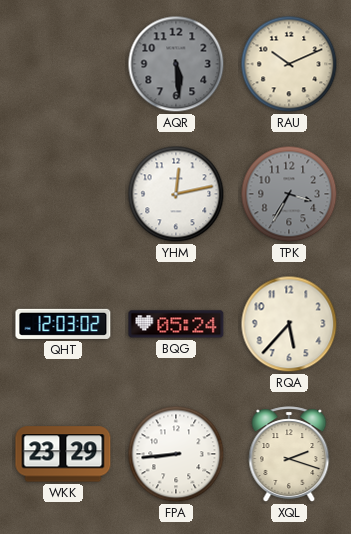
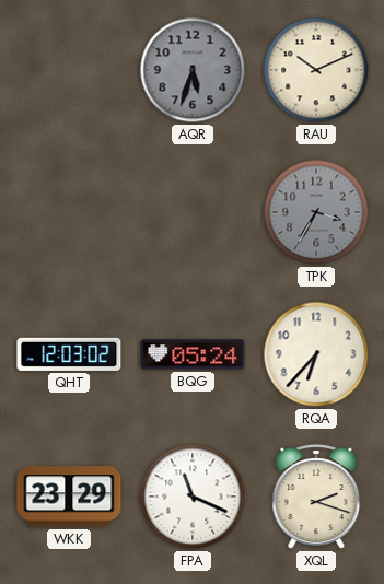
AQR: 5:29 -> 5:33
YHM: 12:13 -> none
RQA: 5:37 -> 6:37
FPA: 8:44 -> 11:19
